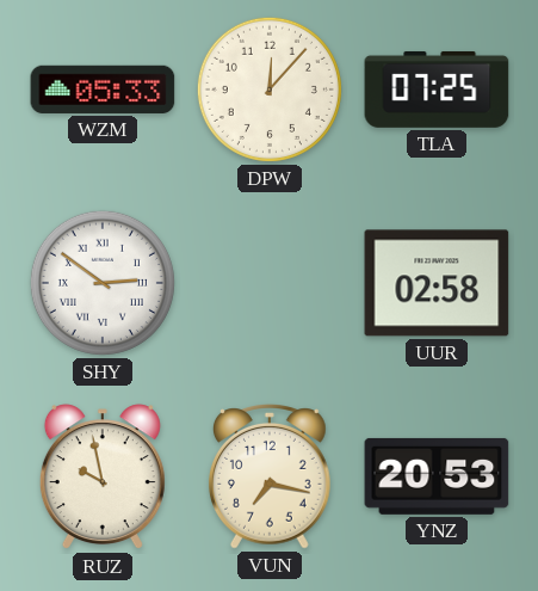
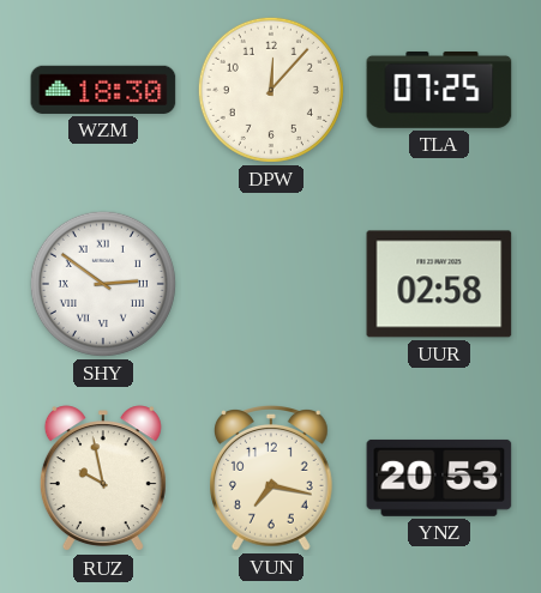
WZM: 05:33 -> 18:30
